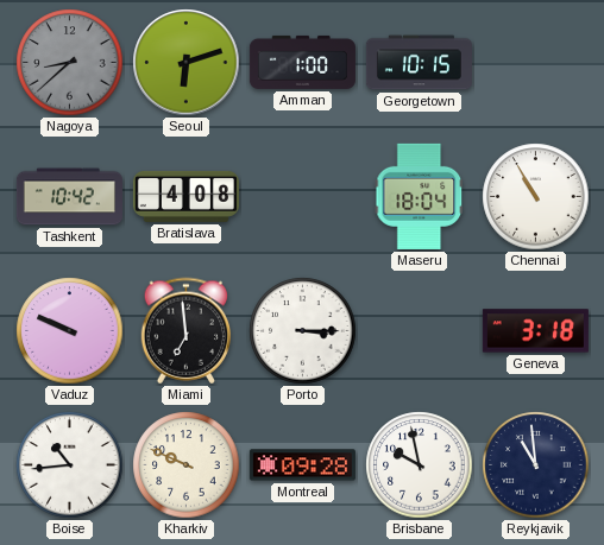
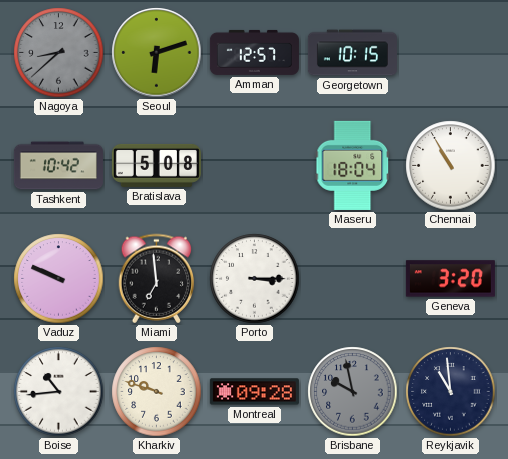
Amman: 1:00 -> 12:57
Bratislava: 4:08 -> 5:08
Geneva: 3:18 -> 3:20
Kharkiv: 9:49 -> 9:48
Brisbane dial: white -> grey
